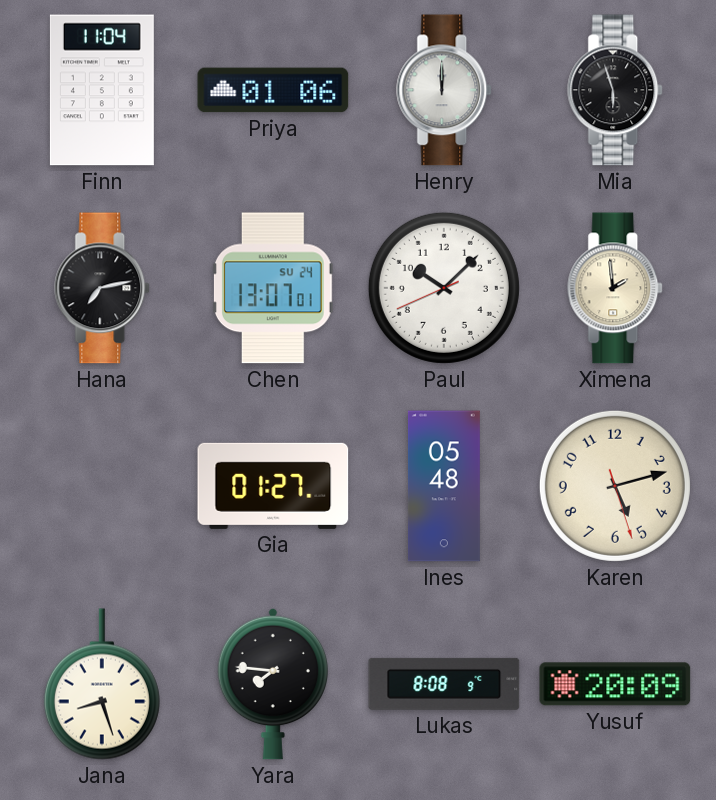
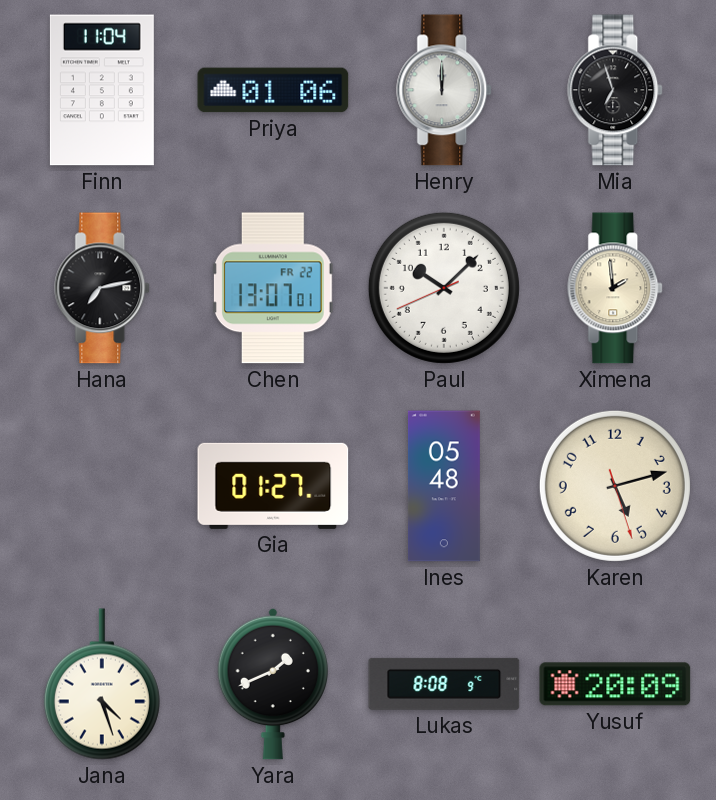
Mia: 5:57 -> 6:57
Chen date: SU 24 -> FR 22
Jana: 8:27 -> 4:27
Yara: 7:46 -> 1:41
